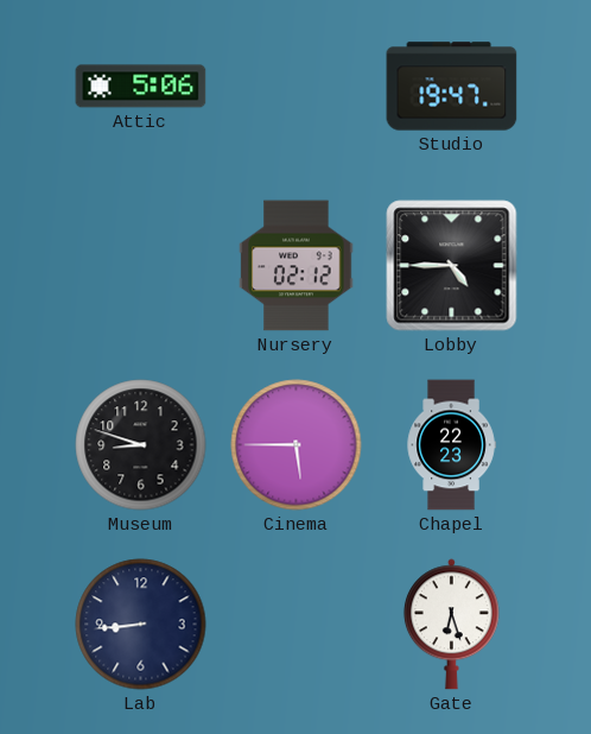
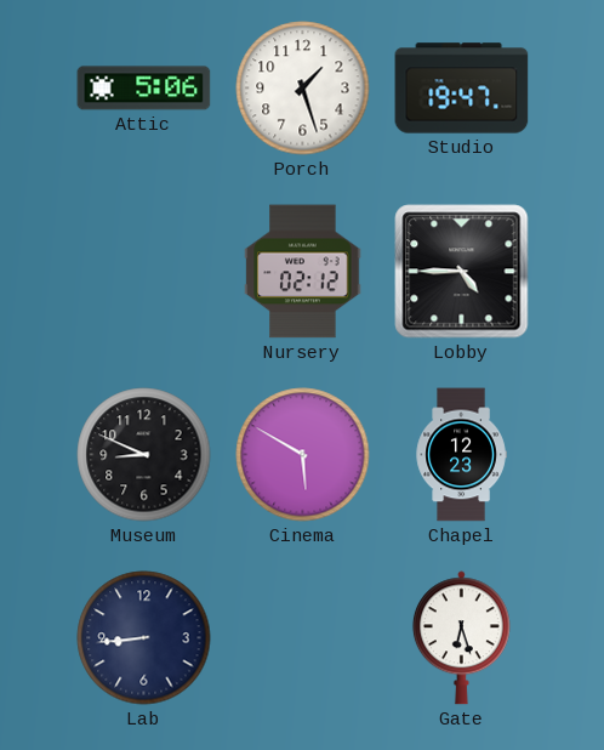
Porch: none -> 1:27
Museum: 8:48 -> 8:49
Cinema: 5:45 -> 5:50
Chapel: 22:23 -> 12:23
